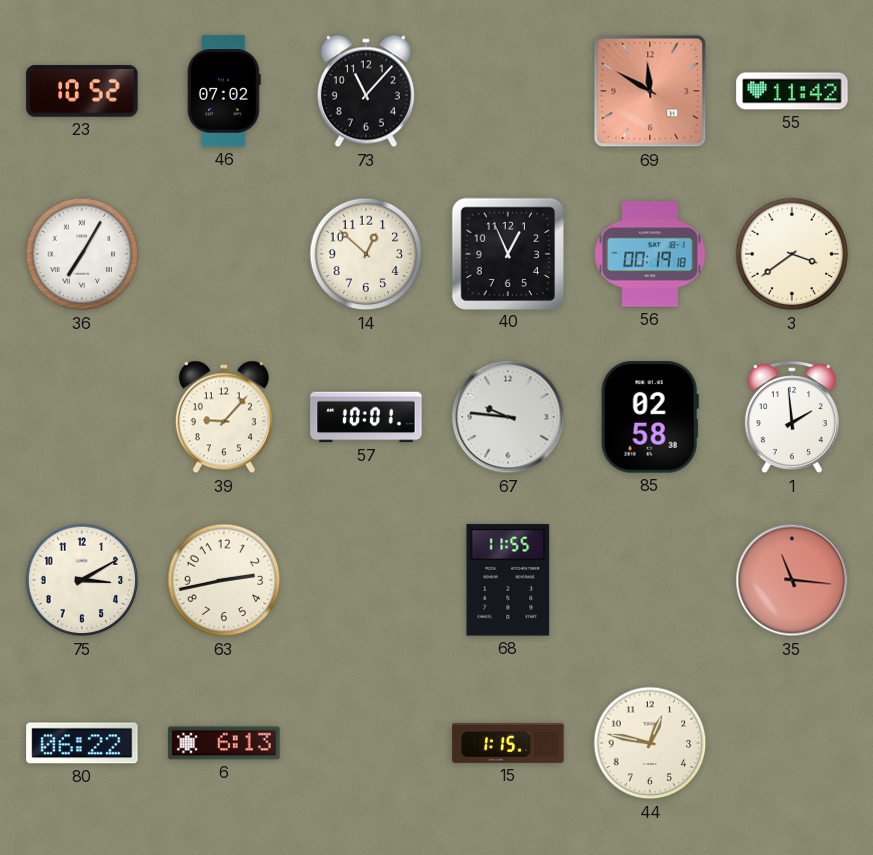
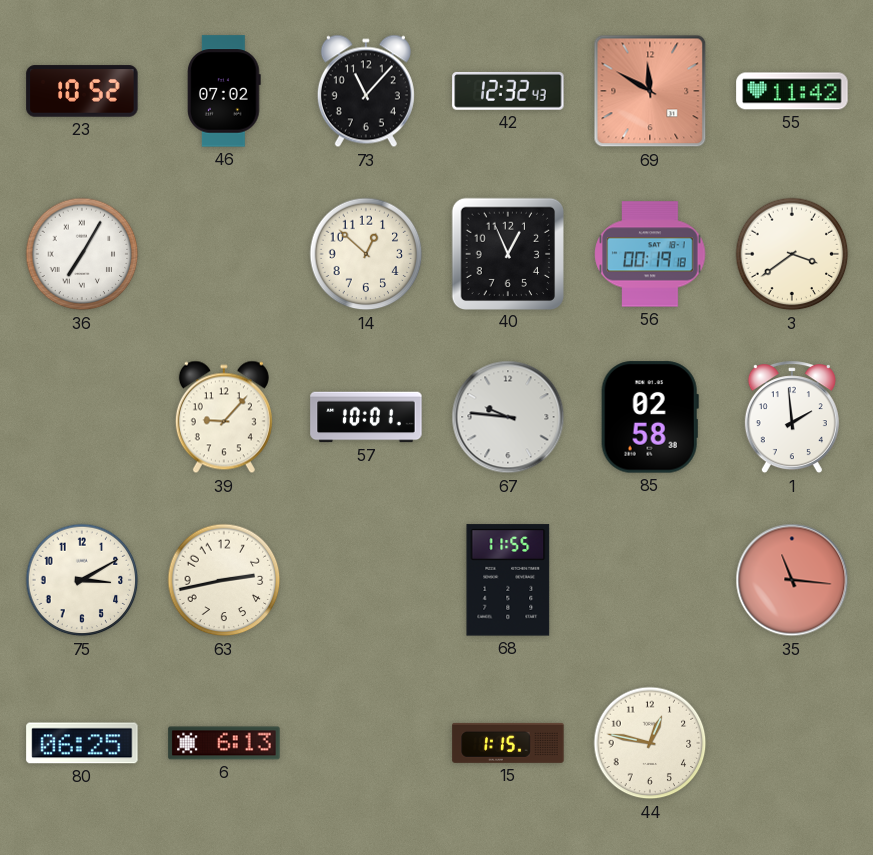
42: none -> 12:32
80: 06:22 -> 06:25
